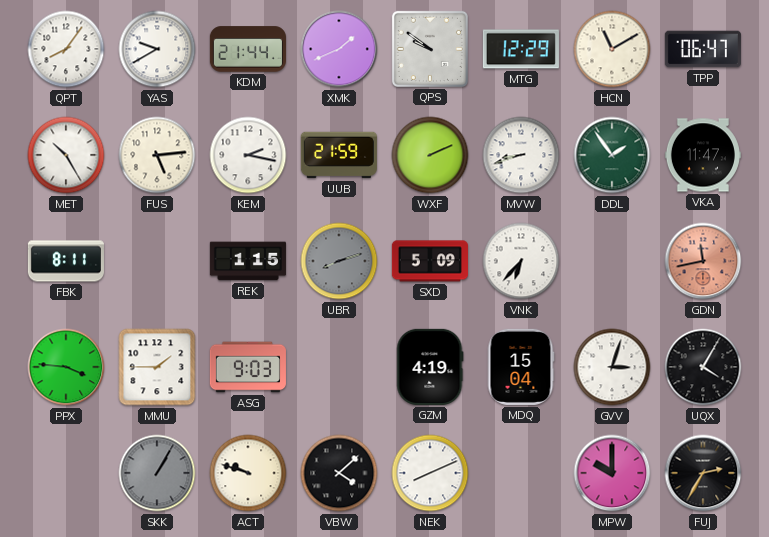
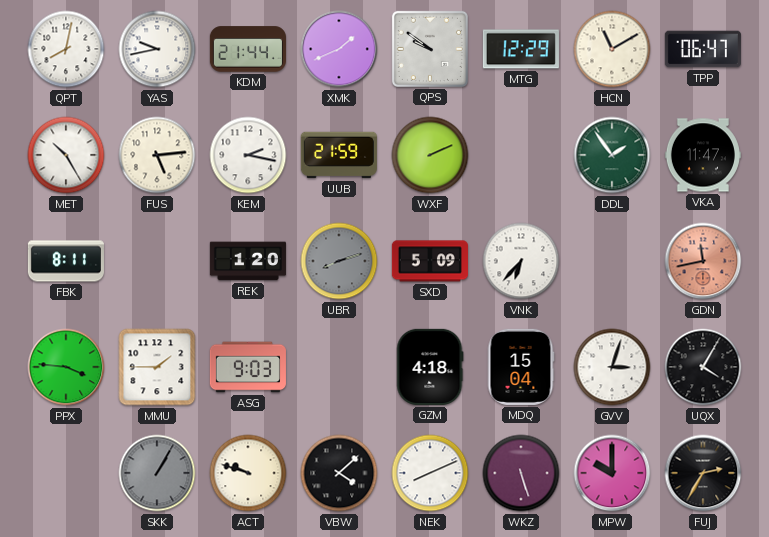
QPT: 8:06 -> 8:02
YAS: 9:40 -> 9:43
MVW: 8:42 -> none
REK: 1:15 -> 1:20
GZM: 4:19 -> 4:18
WKZ: none -> 5:27
